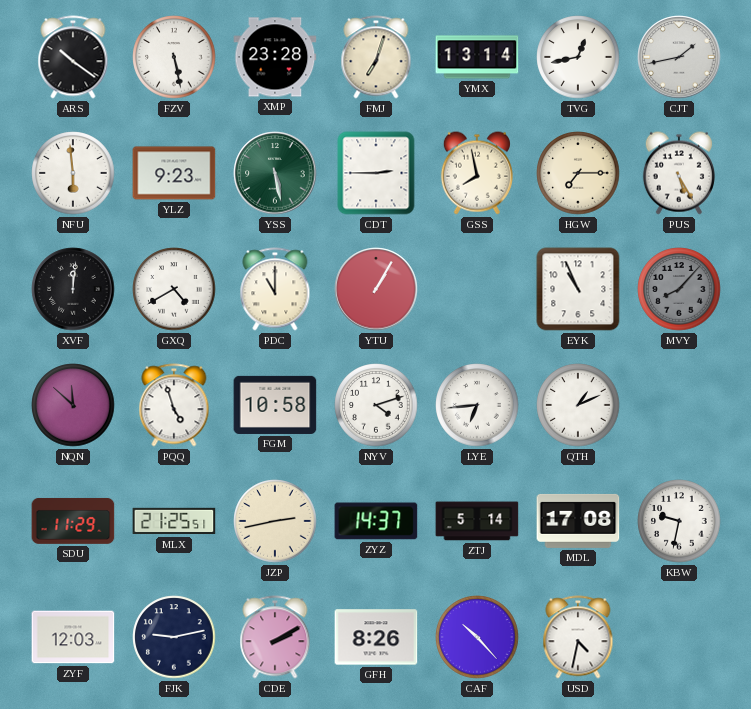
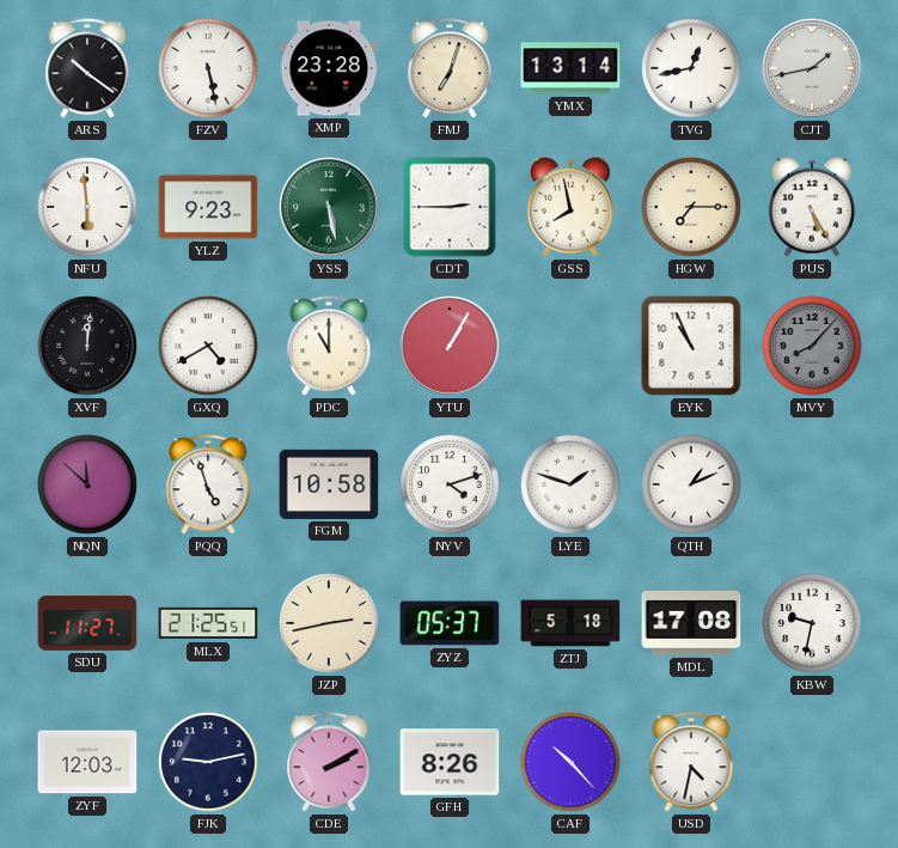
LYE: 6:44 -> 1:48
SDU: 11:29 -> 11:27
ZYZ: 14:37 -> 05:37
ZTJ: 5:14 -> 5:18
